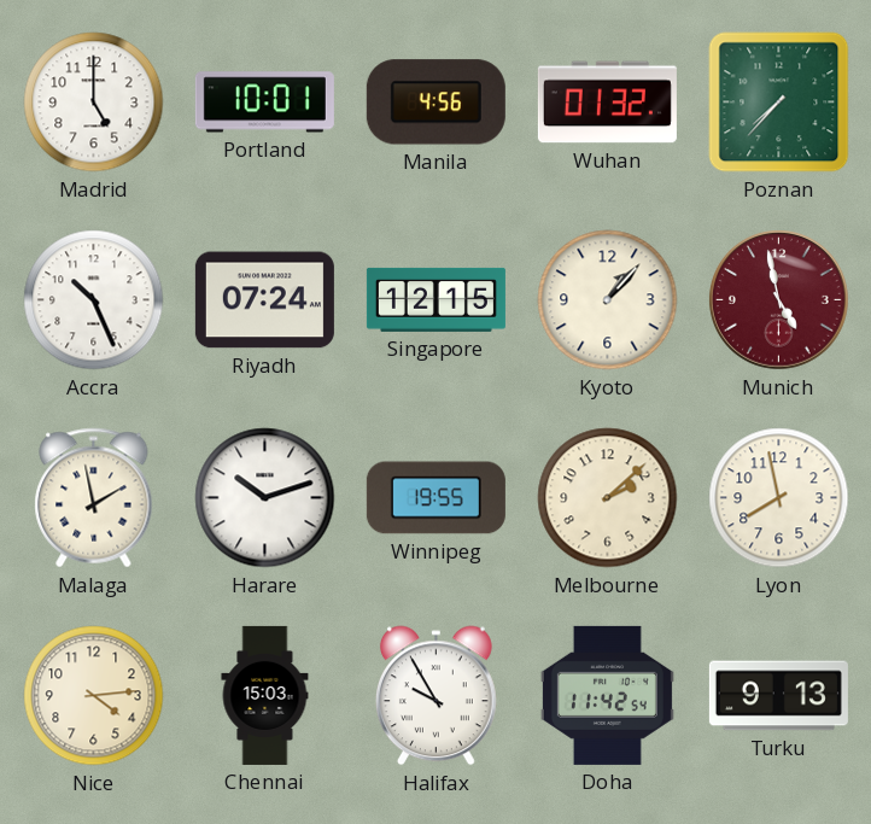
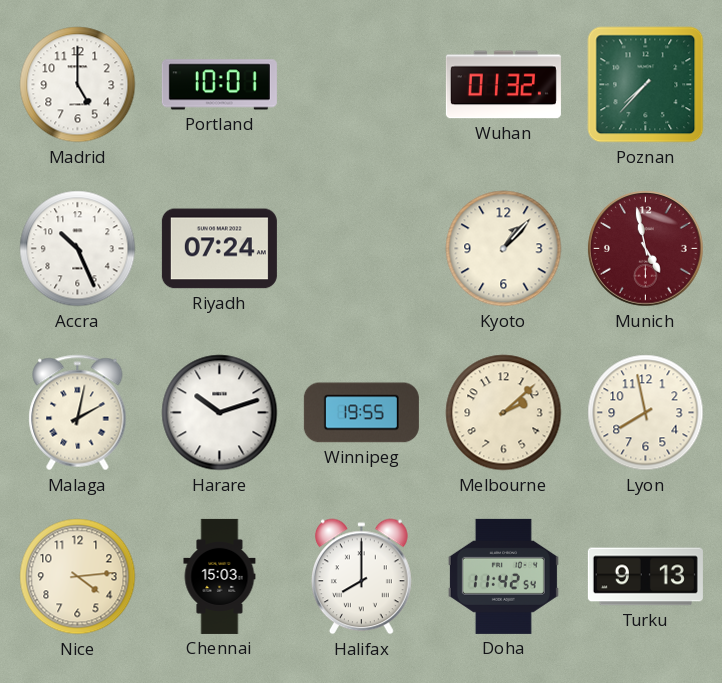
Manila: 4:56 -> none
Singapore: 12:15 -> none
Malaga: 1:58 -> 2:02
Halifax: 9:55 -> 8:00
